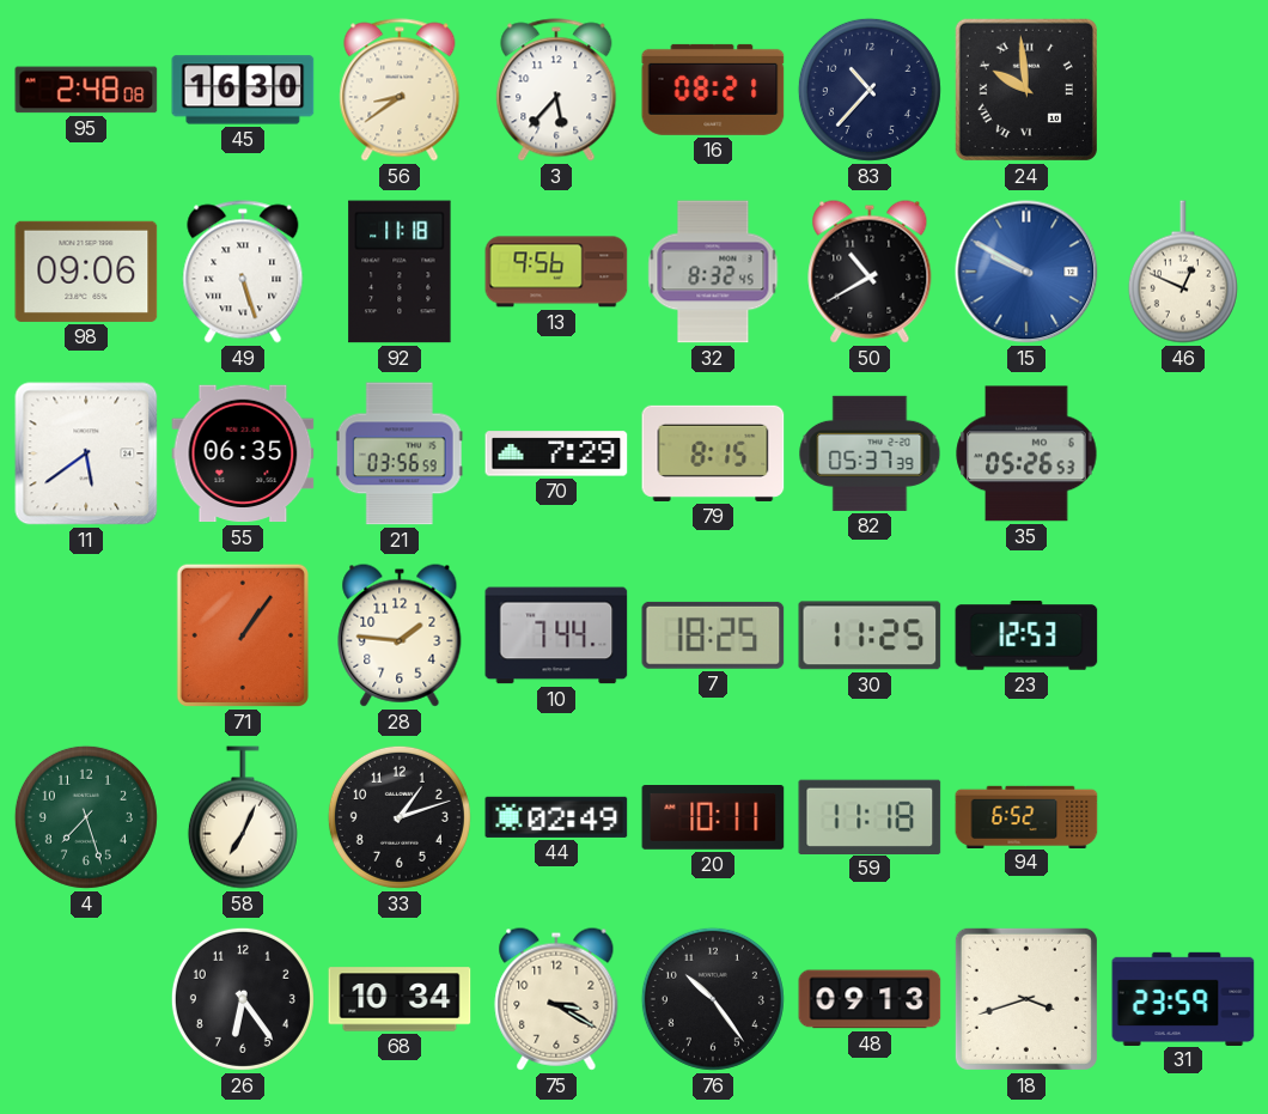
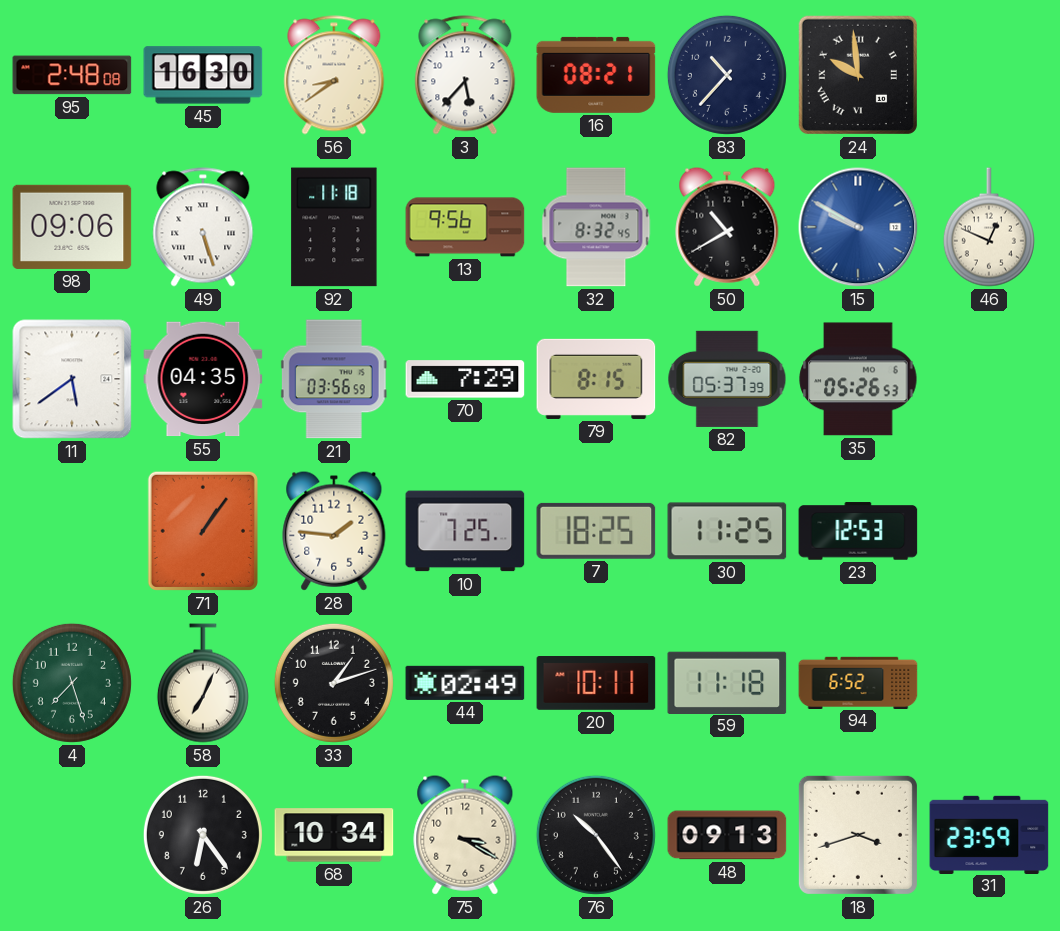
55: 06:35 -> 04:35
10: 7:44 -> 7:25
